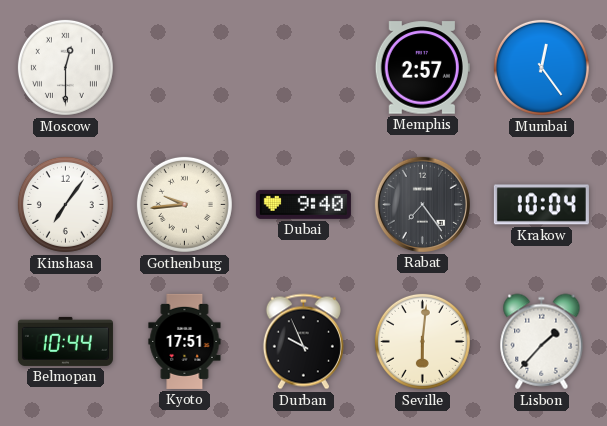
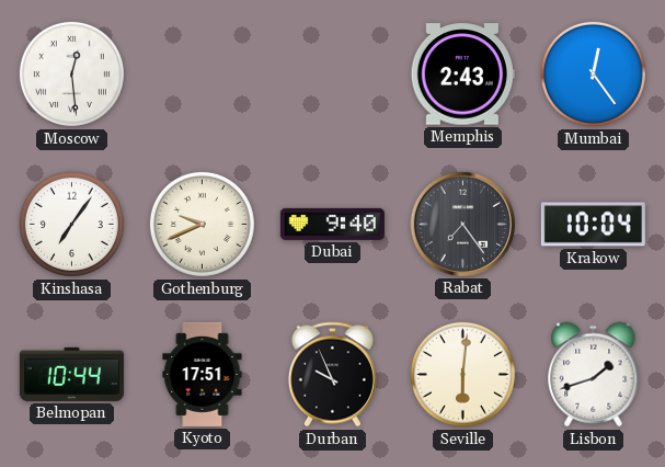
Moscow: 12:30 -> 12:29
Memphis: 2:57 -> 2:43
Gothenburg: 9:44 -> 9:41
Lisbon: 1:37 -> 1:42
